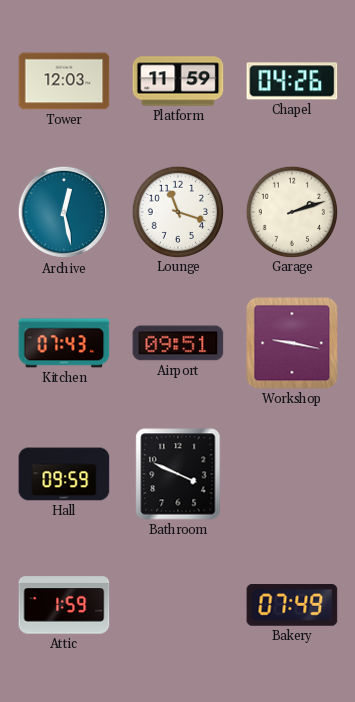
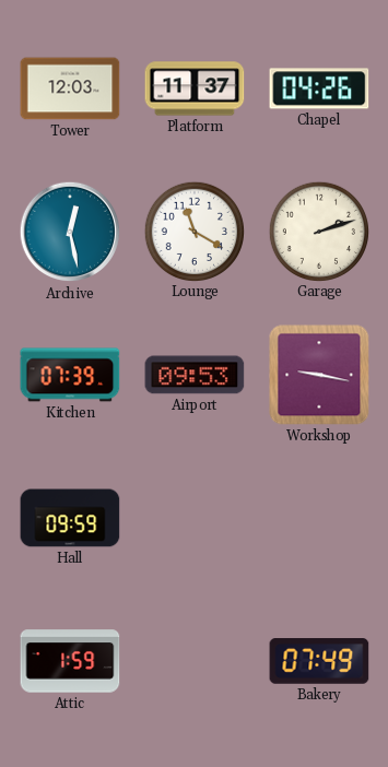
Platform: 11:59 -> 11:37
Lounge: 11:18 -> 11:20
Kitchen: 07:43 -> 07:39
Airport: 09:51 -> 09:53
Bathroom: 3:49 -> none
